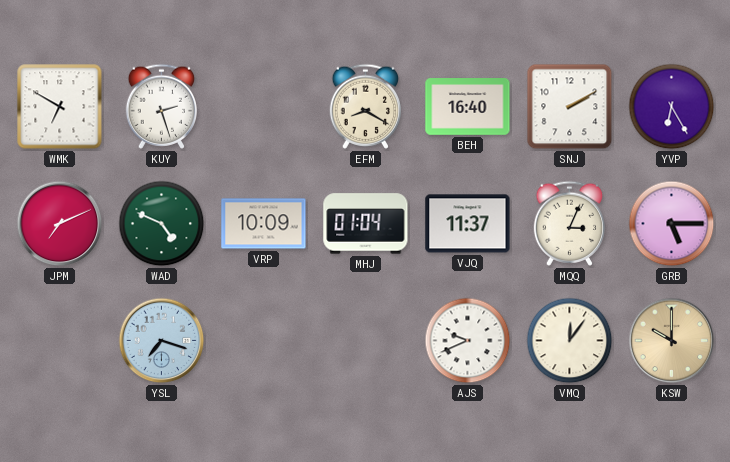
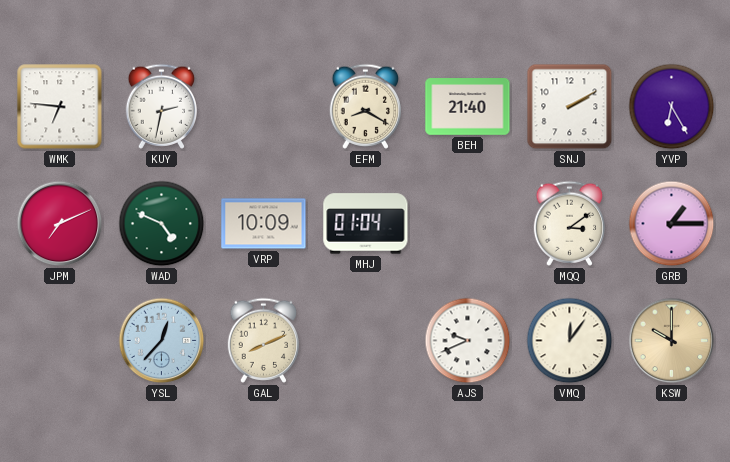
WMK: 6:50 -> 6:46
KUY: 2:27 -> 2:32
BEH: 16:40 -> 21:40
VJQ: 11:37 -> none
MQQ: 3:04 -> 3:09
GRB: 5:15 -> 1:15
YSL: 7:18 -> 12:37
GAL: none -> 8:11
